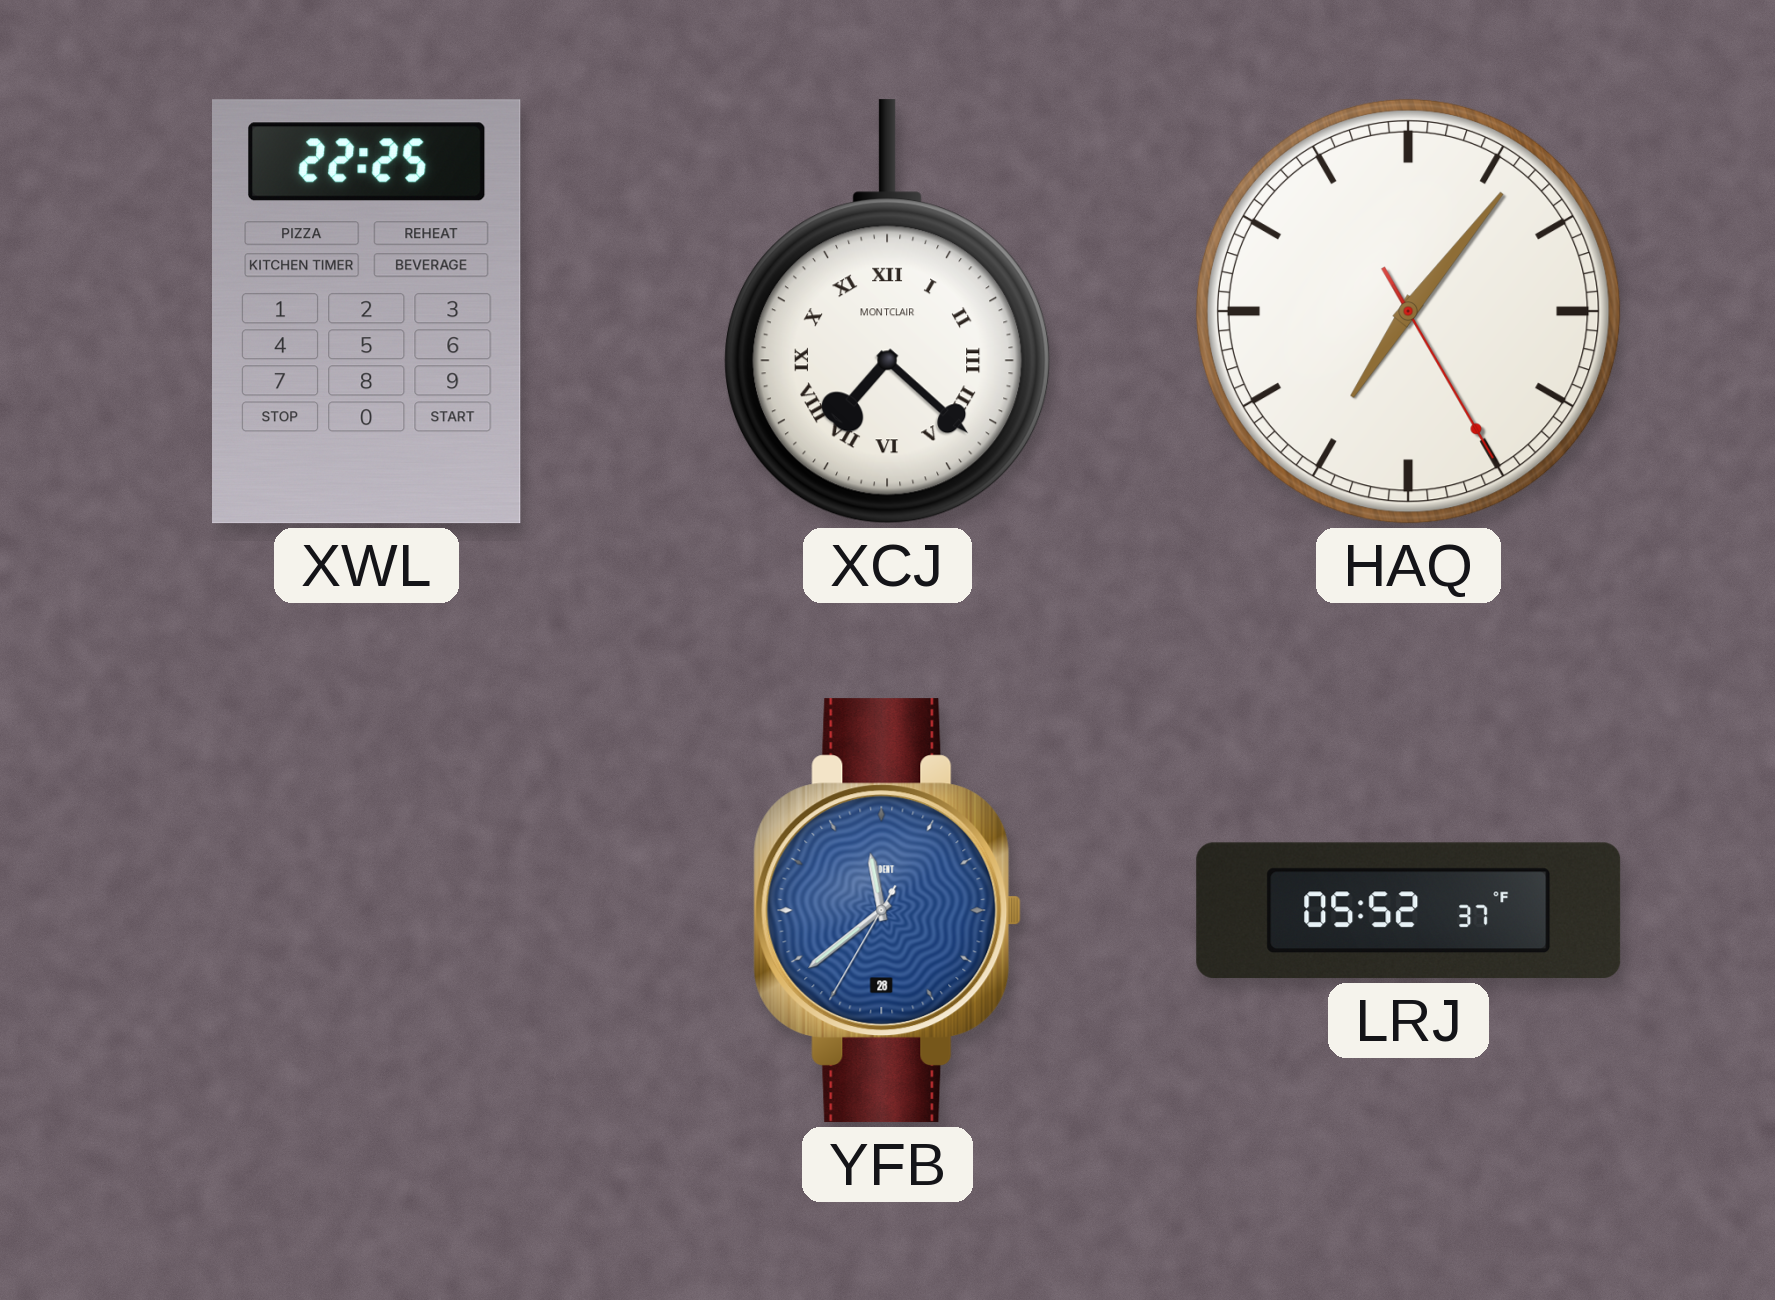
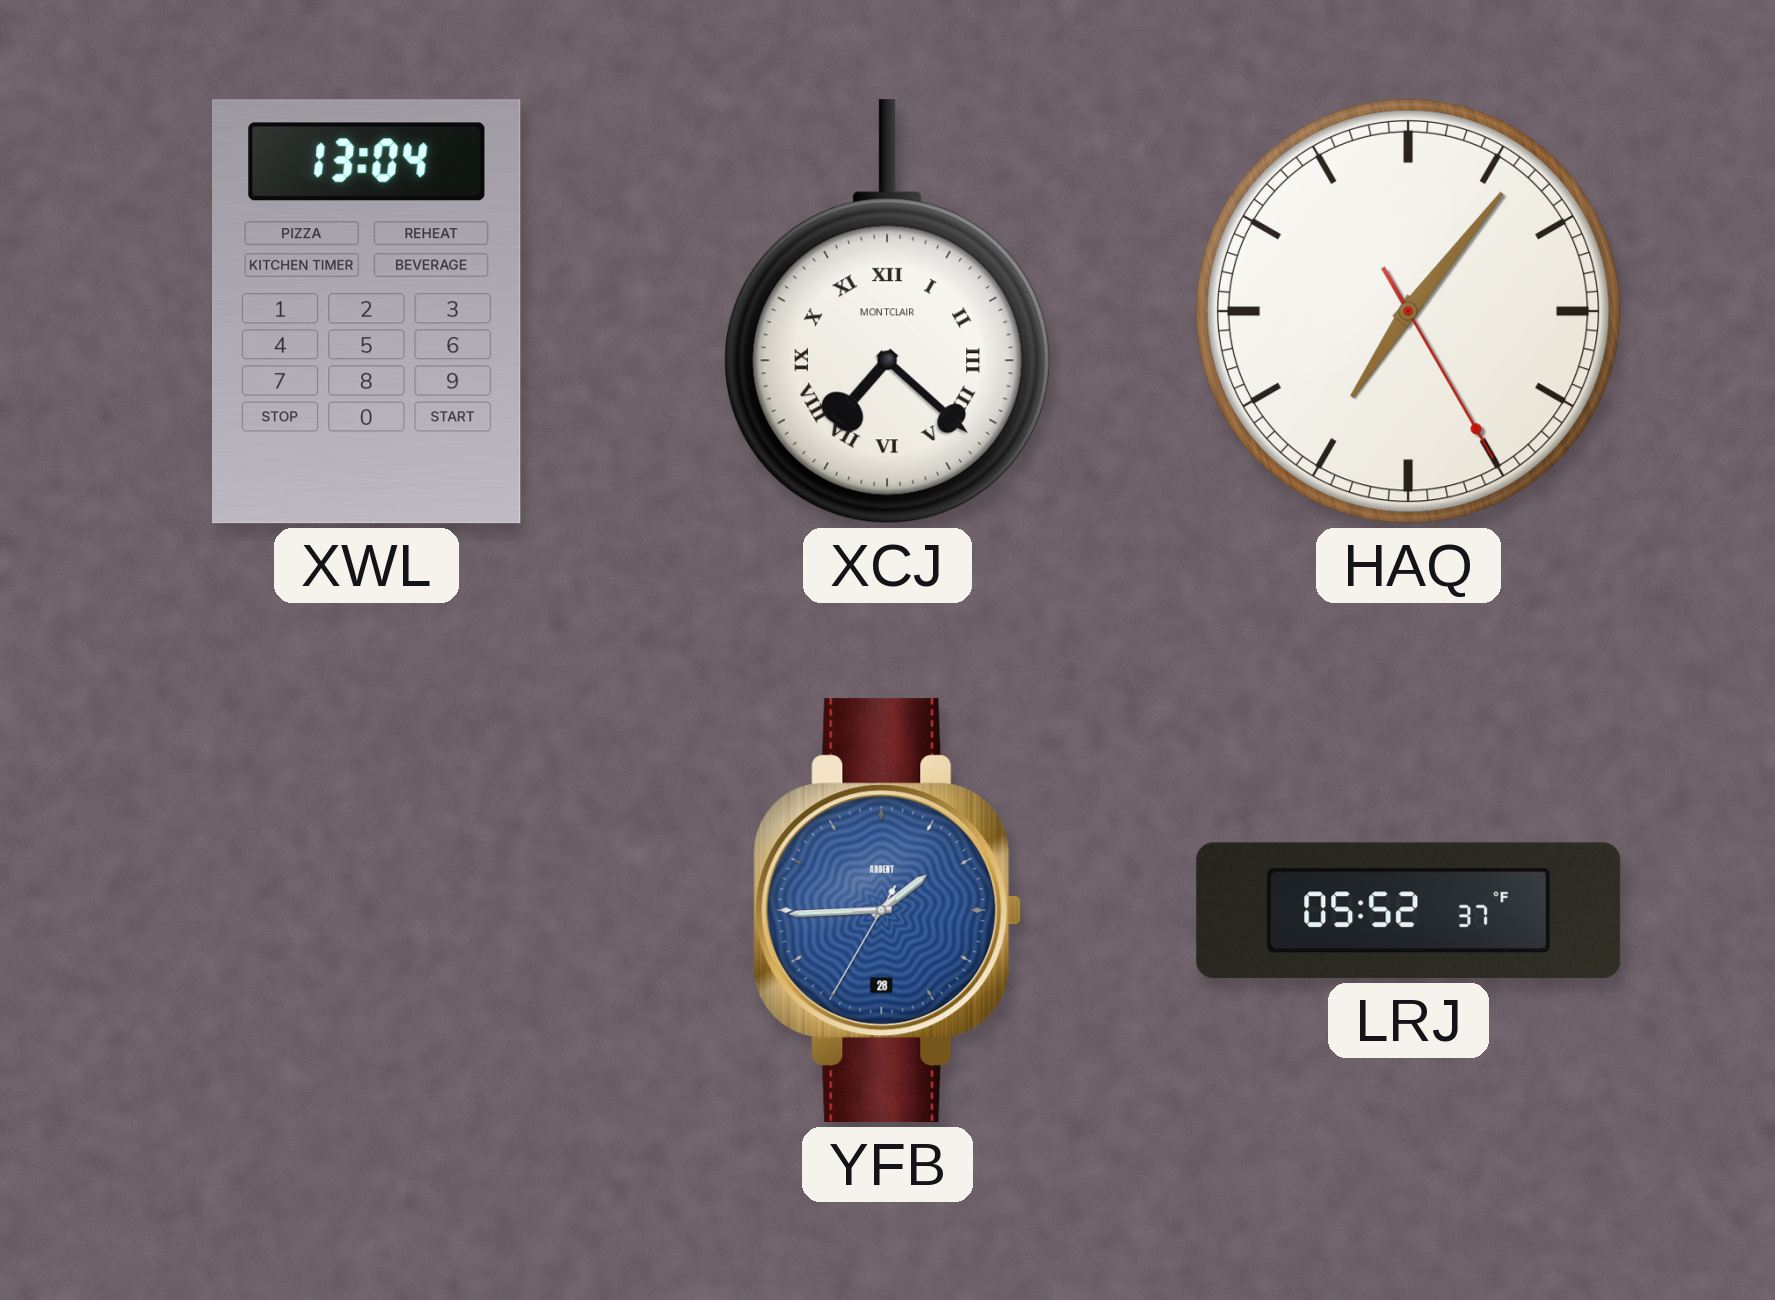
XWL: 22:25 -> 13:04
YFB: 11:38 -> 1:44
